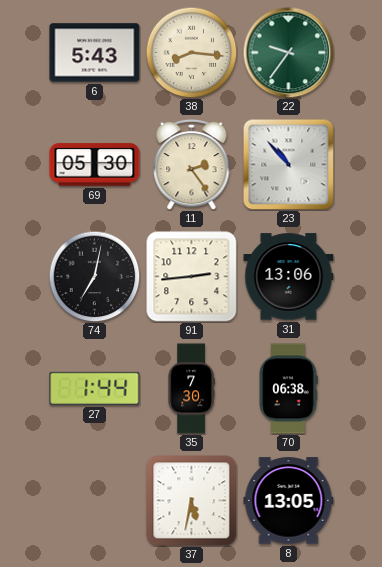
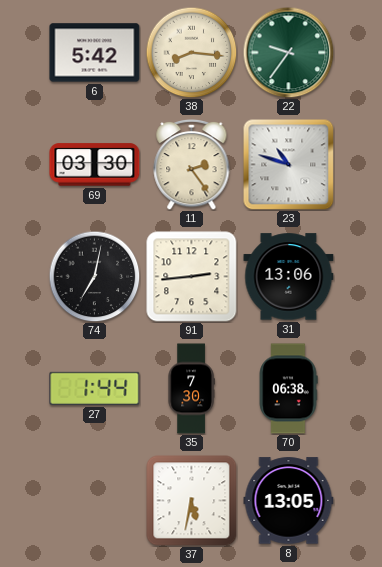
6: 5:43 -> 5:42
69: 05:30 -> 03:30
23: 10:53 -> 10:48
